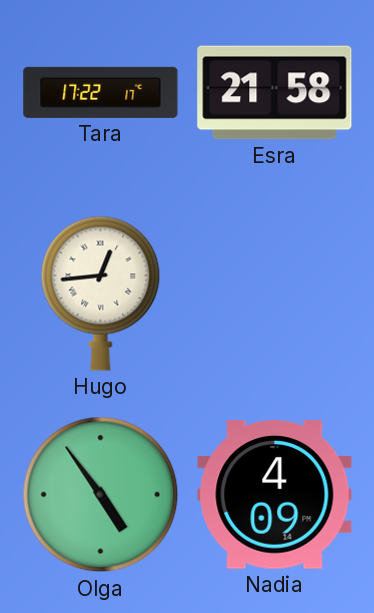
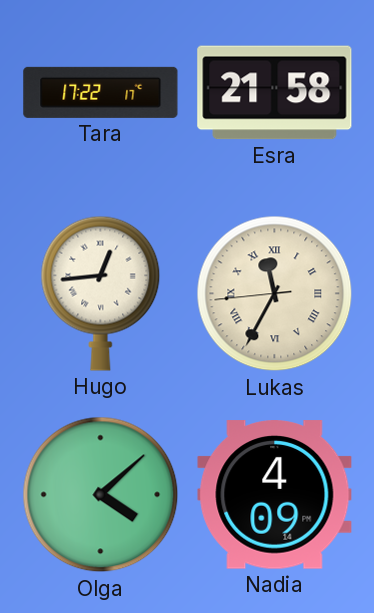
Lukas: none -> 11:34
Olga: 4:54 -> 4:08
